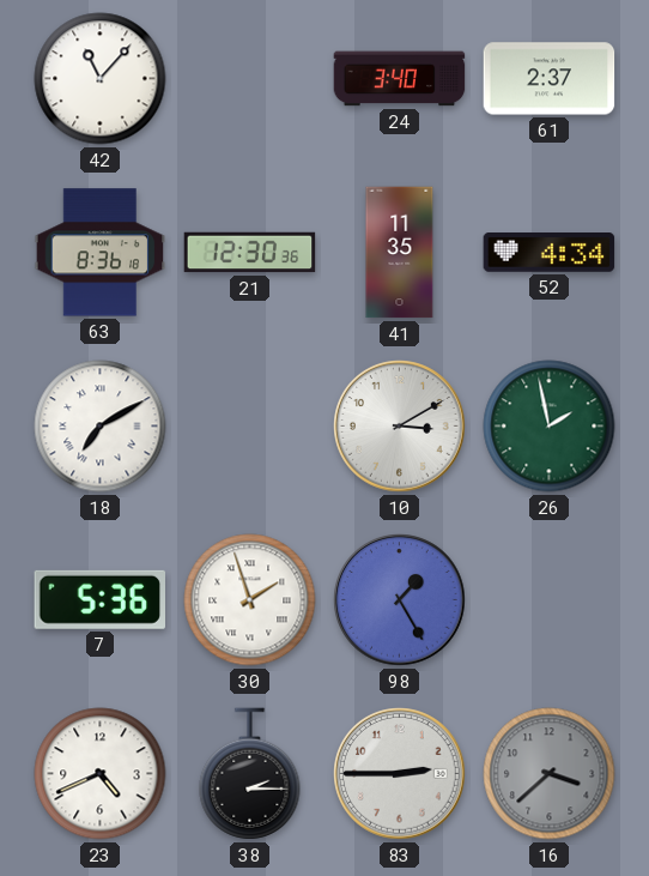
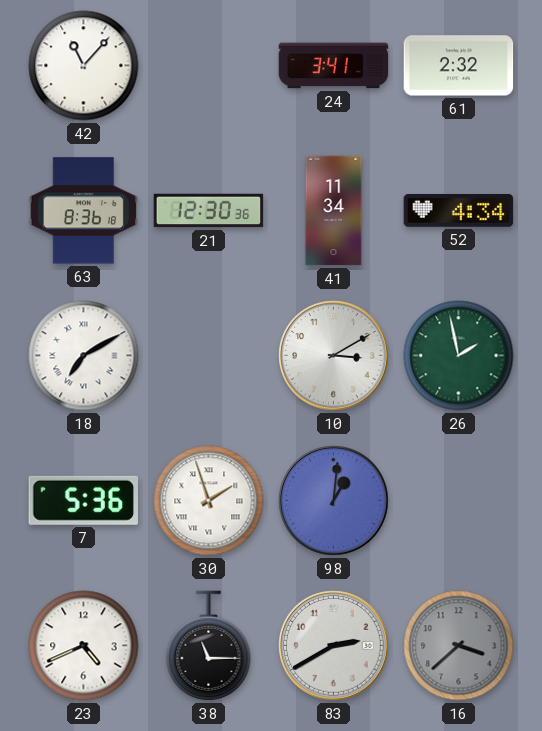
24: 3:40 -> 3:41
61: 2:37 -> 2:32
41: 11:35 -> 11:34
98: 1:25 -> 1:01
38: 2:15 -> 11:15
83: 2:45 -> 2:40
